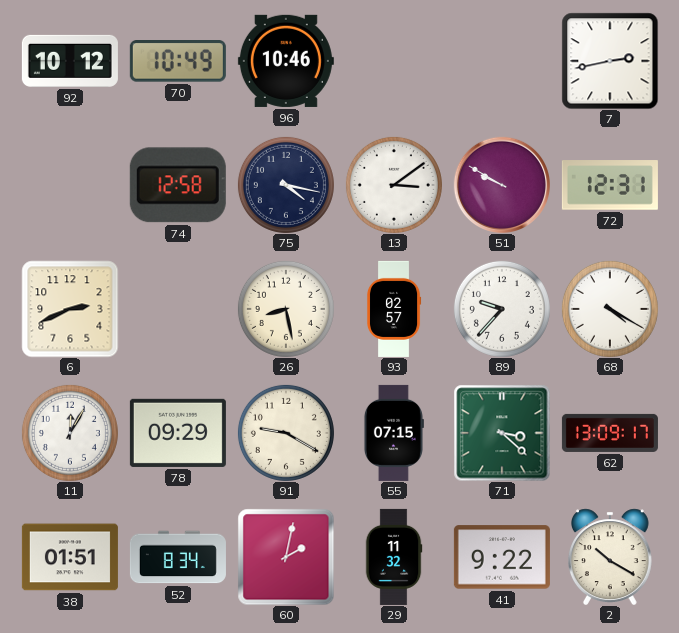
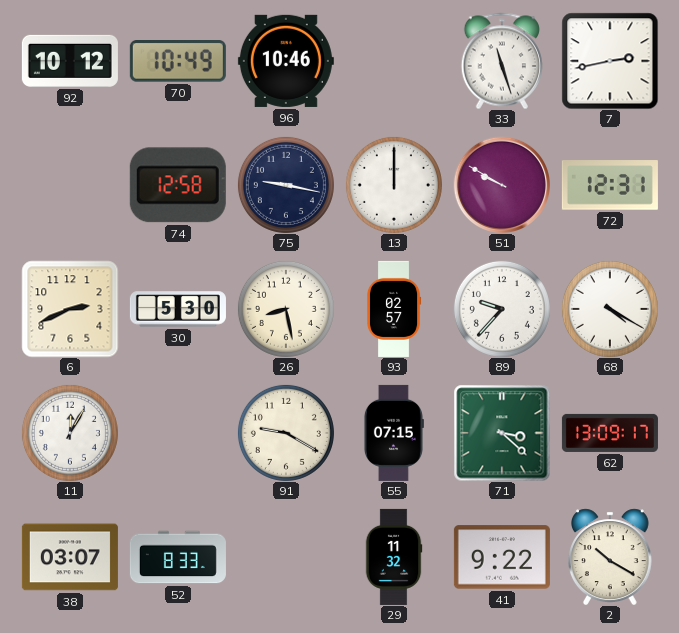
33: none -> 11:27
75: 4:17 -> 9:17
13: 3:09 -> 12:00
30: none -> 5:30
78: 09:29 -> none
38: 01:51 -> 03:07
52: 8:34 -> 8:33
60: 2:02 -> none
